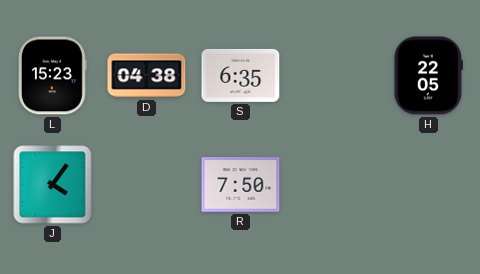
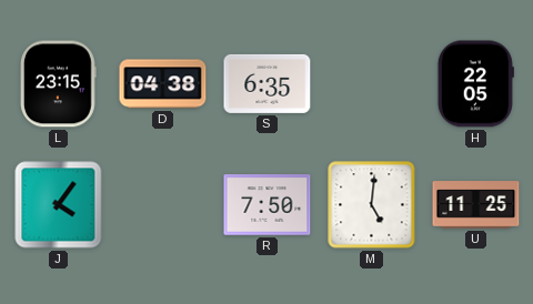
L: 15:23 -> 23:15
M: none -> 5:01
U: none -> 11:25
